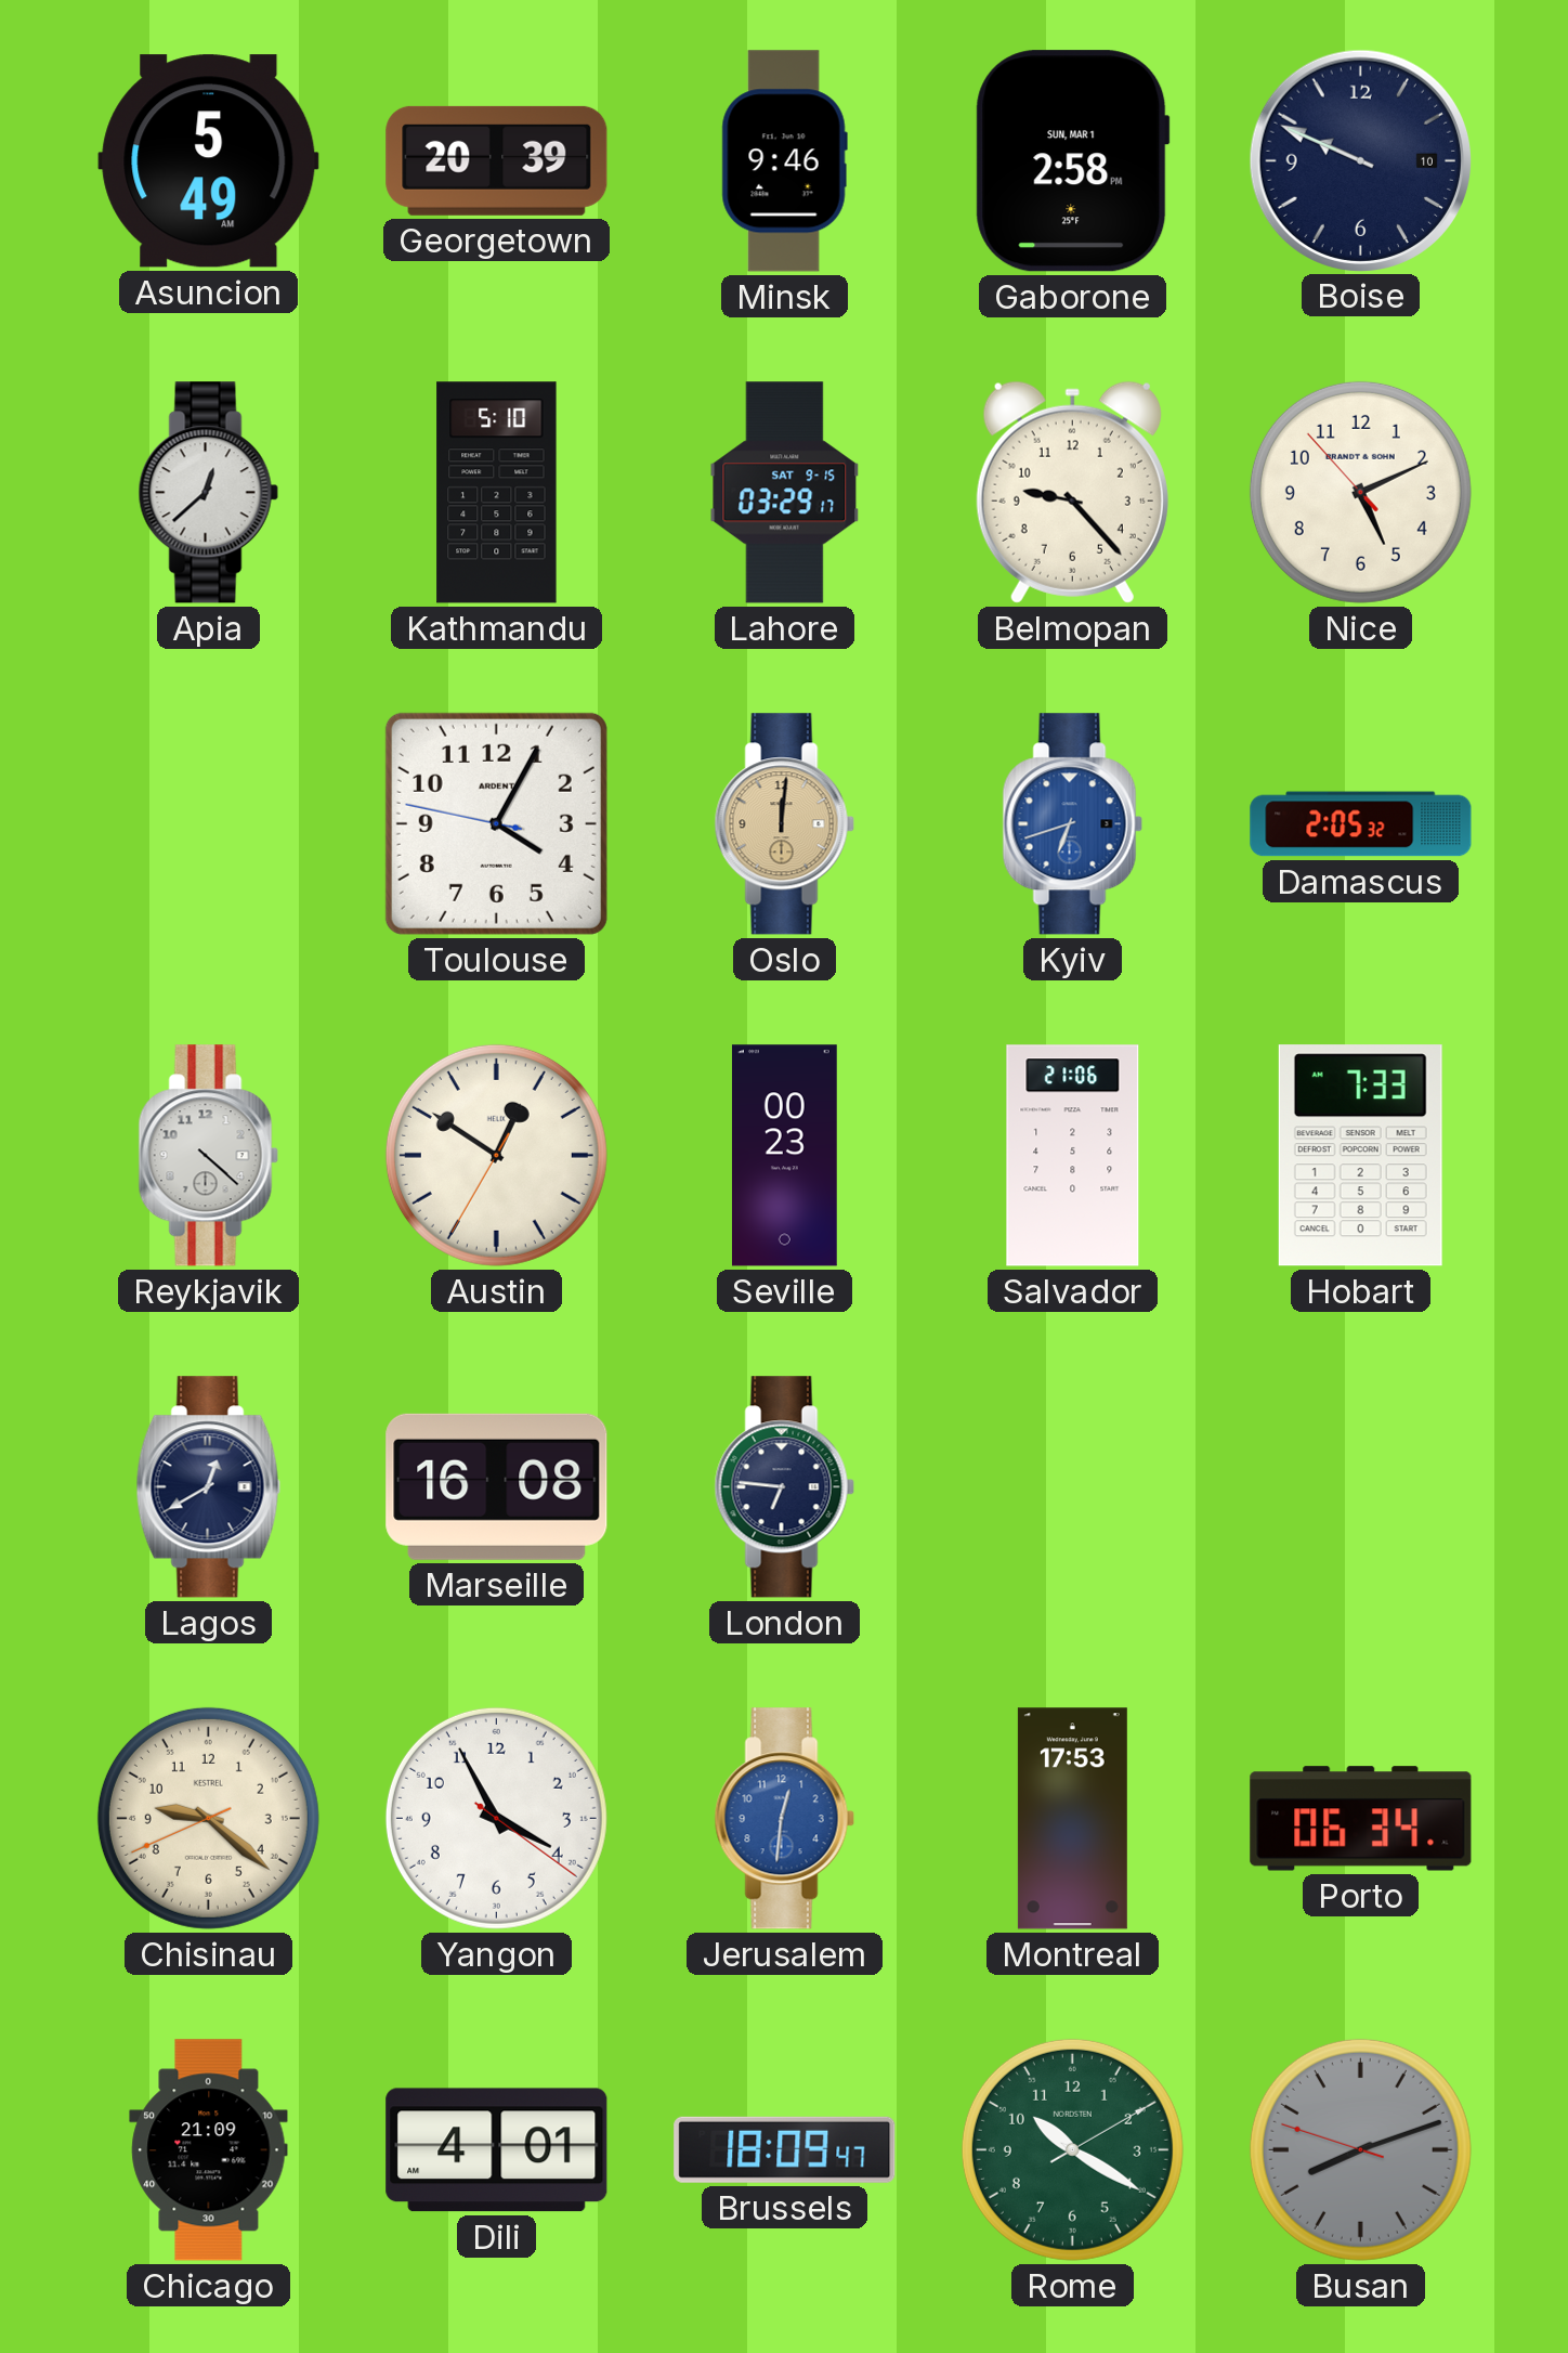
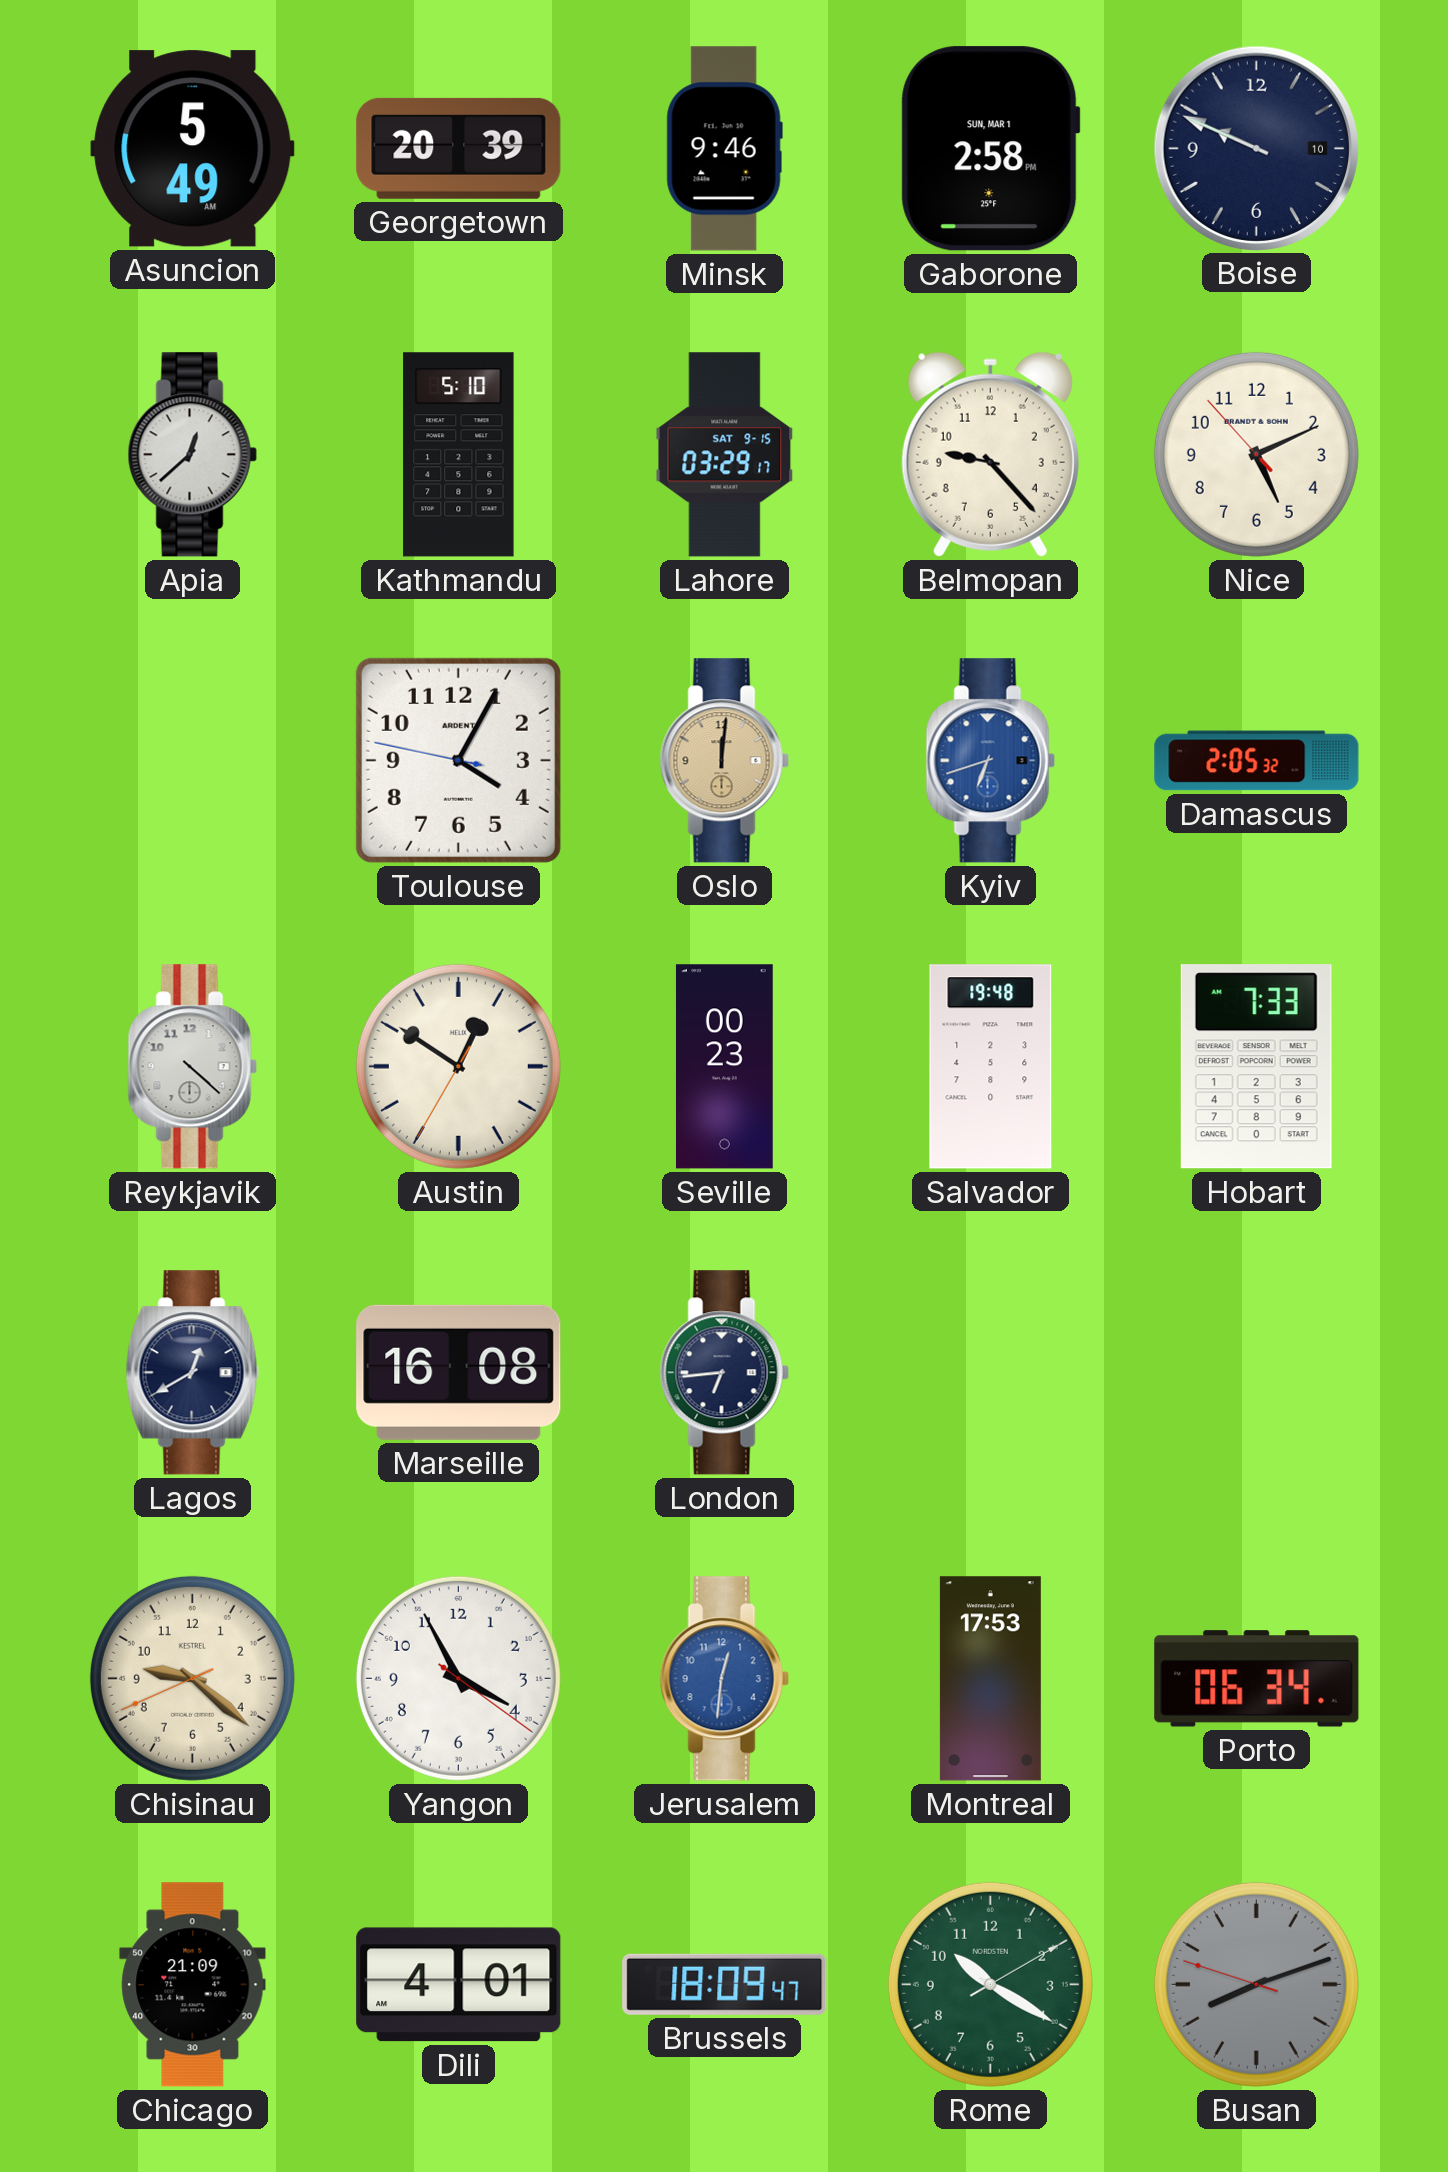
Salvador: 21:06 -> 19:48
London: 6:46 -> 6:44
